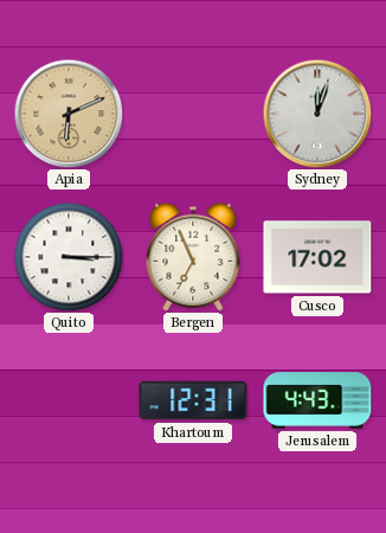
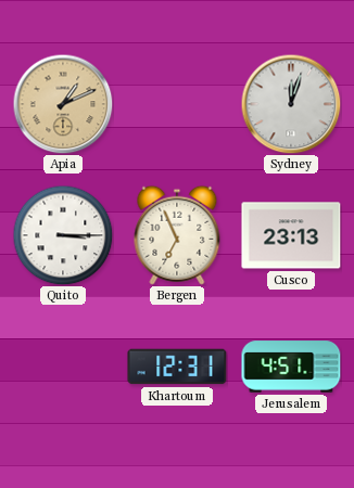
Apia: 6:11 -> 1:11
Cusco: 17:02 -> 23:13
Jerusalem: 4:43 -> 4:51
